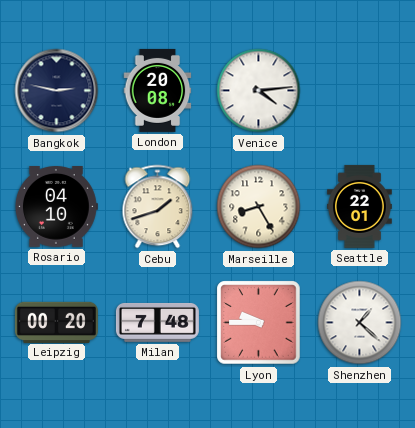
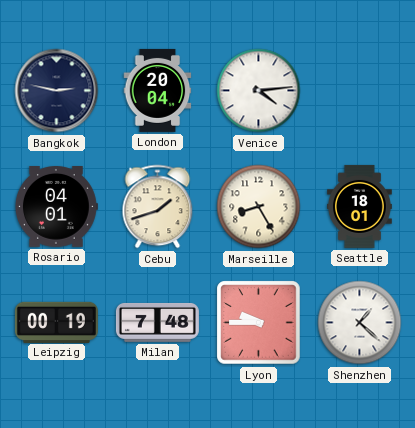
London: 20:08 -> 20:04
Rosario: 04:10 -> 04:01
Seattle: 22:01 -> 18:01
Leipzig: 00:20 -> 00:19
